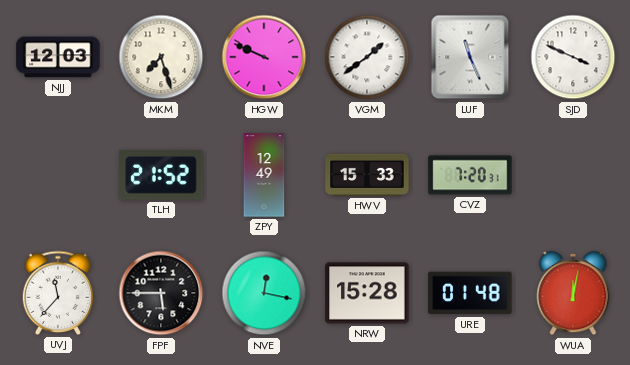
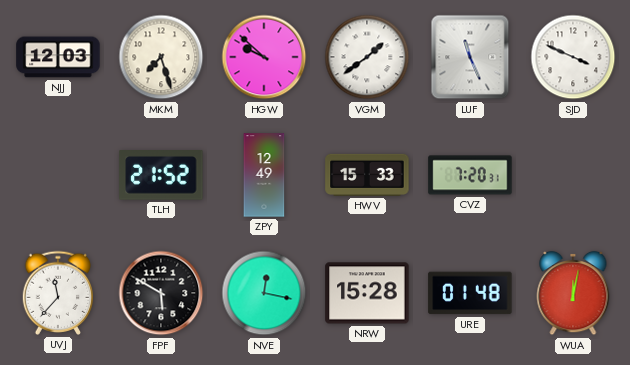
HGW: 9:49 -> 9:52
FPF: 5:45 -> 5:50
